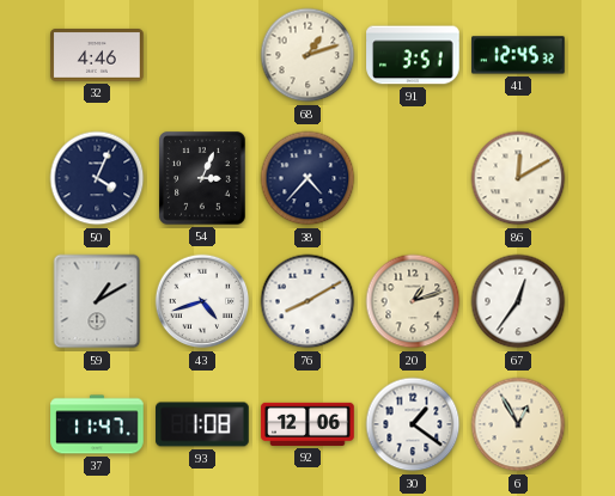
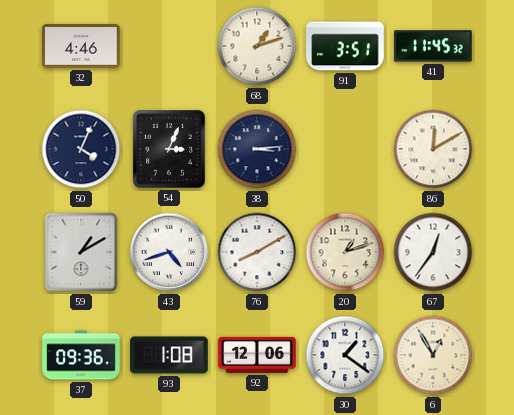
41: 12:45 -> 11:45
38: 4:37 -> 3:14
37: 11:47 -> 09:36
